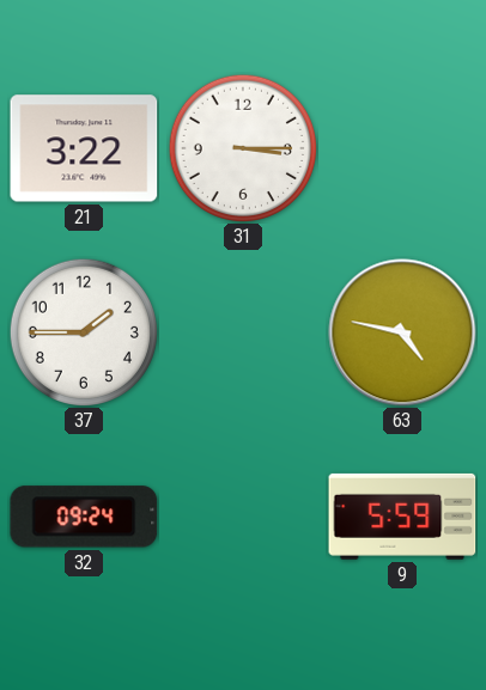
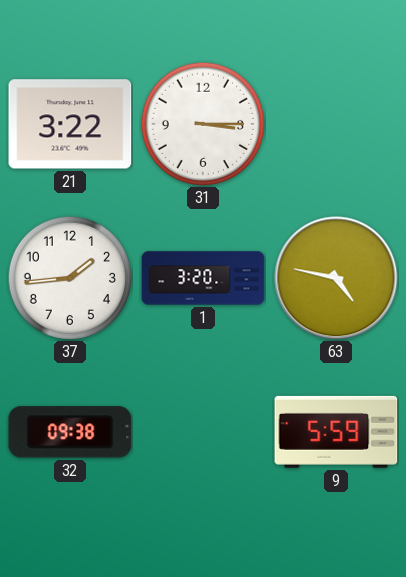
37: 1:45 -> 1:44
1: none -> 3:20
32: 09:24 -> 09:38
